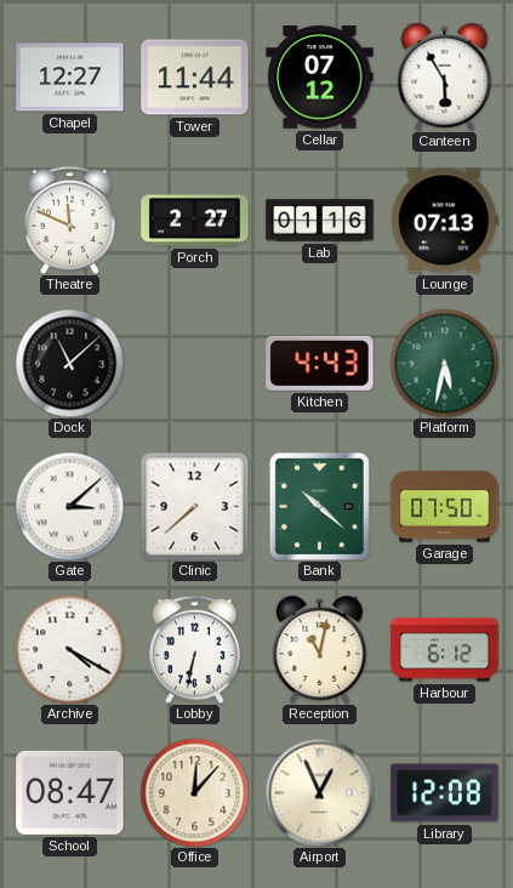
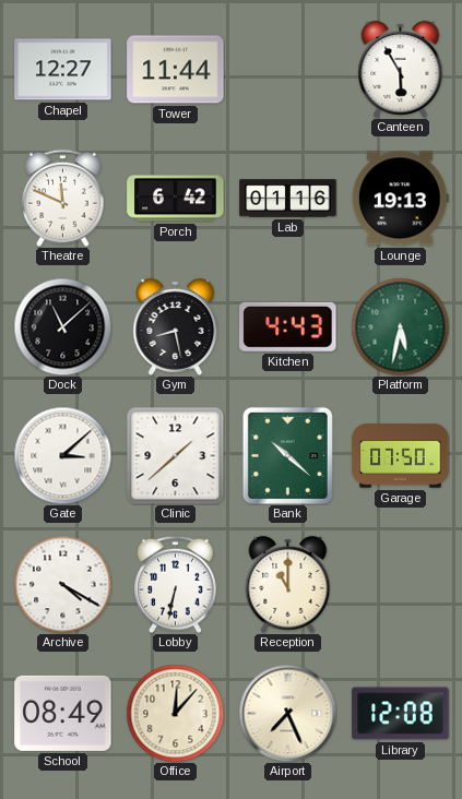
Cellar: 07:12 -> none
Porch: 2:27 -> 6:42
Lounge: 07:13 -> 19:13
Gym: none -> 8:28
Clinic: 7:38 -> 1:38
Reception: 11:02 -> 11:00
Harbour: 6:12 -> none
School: 08:47 -> 08:49
Airport: 12:56 -> 7:26
